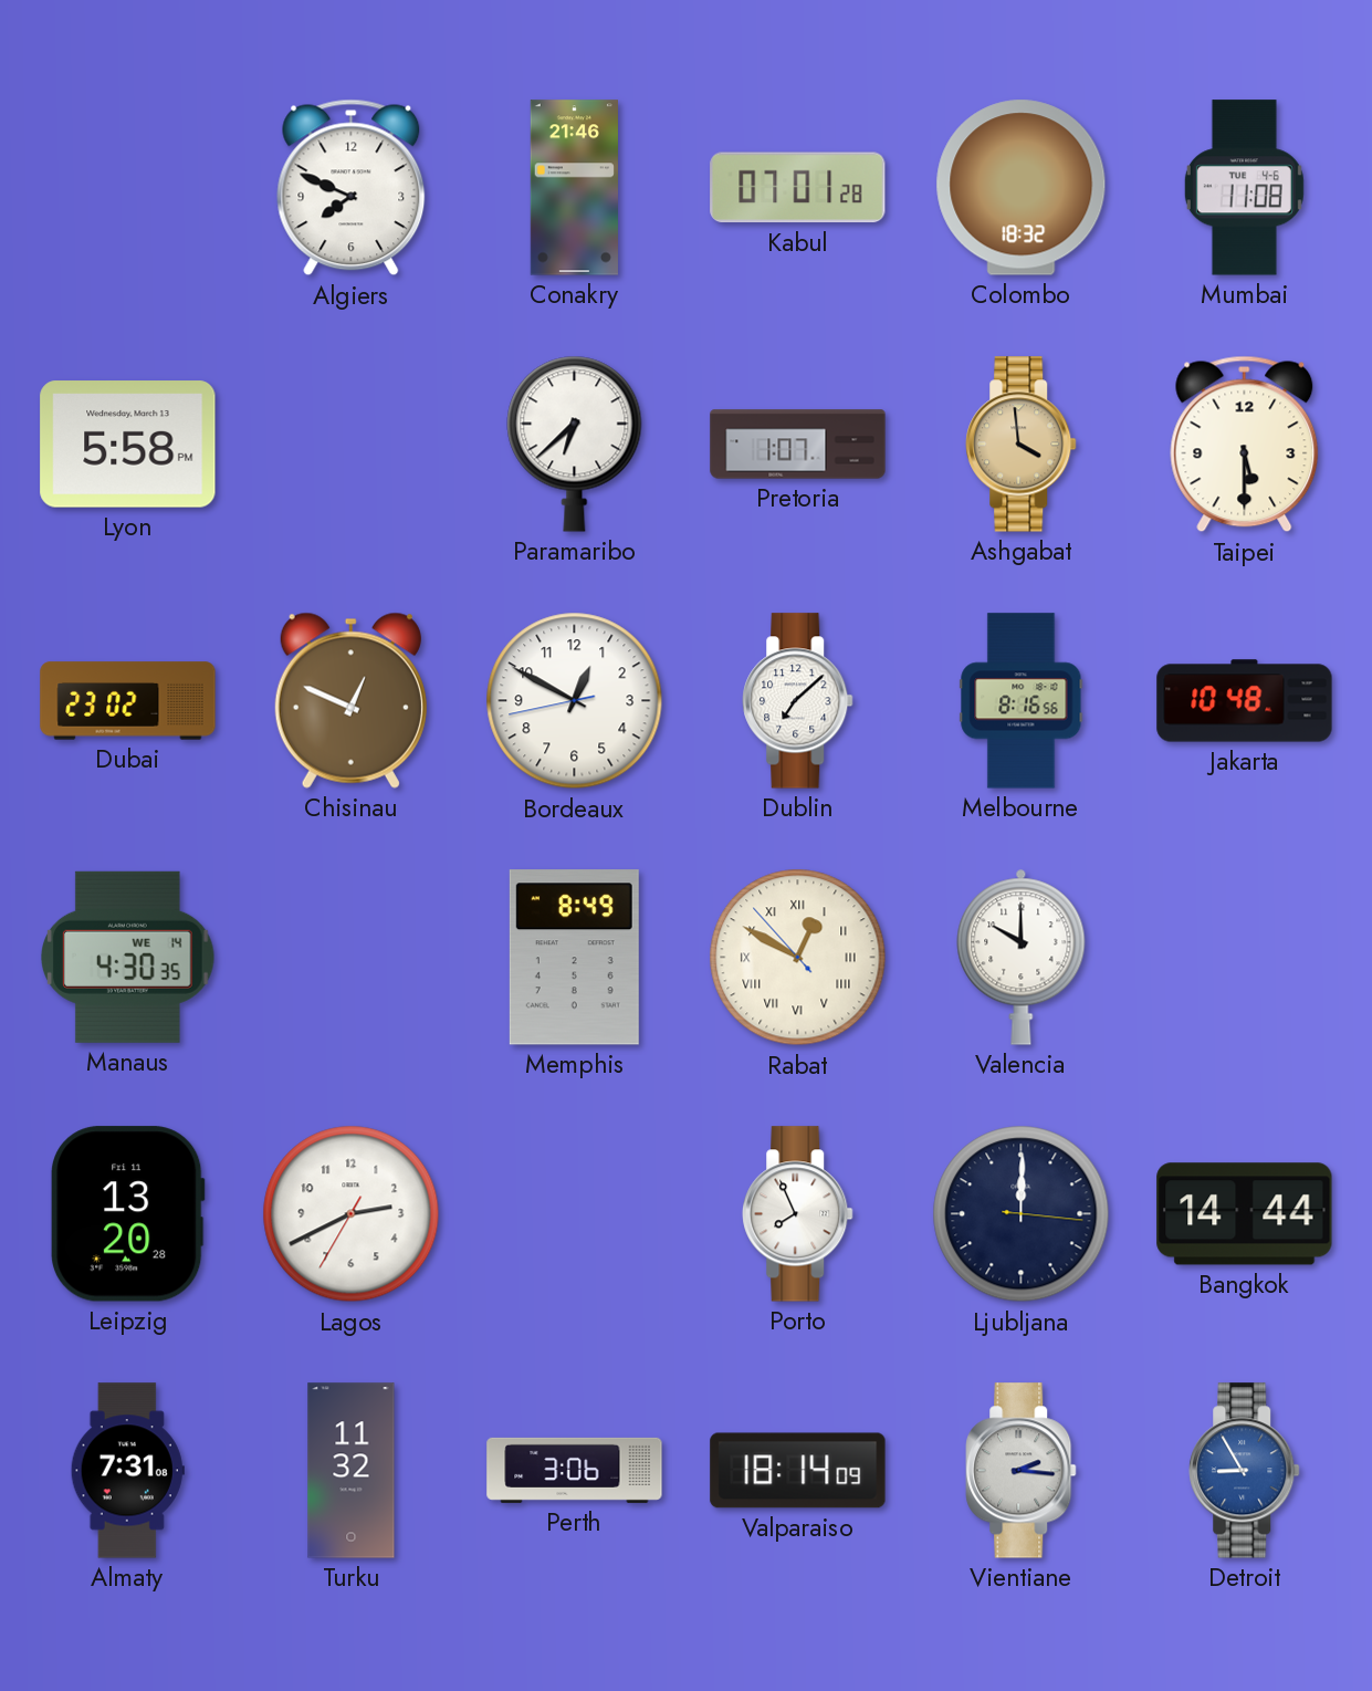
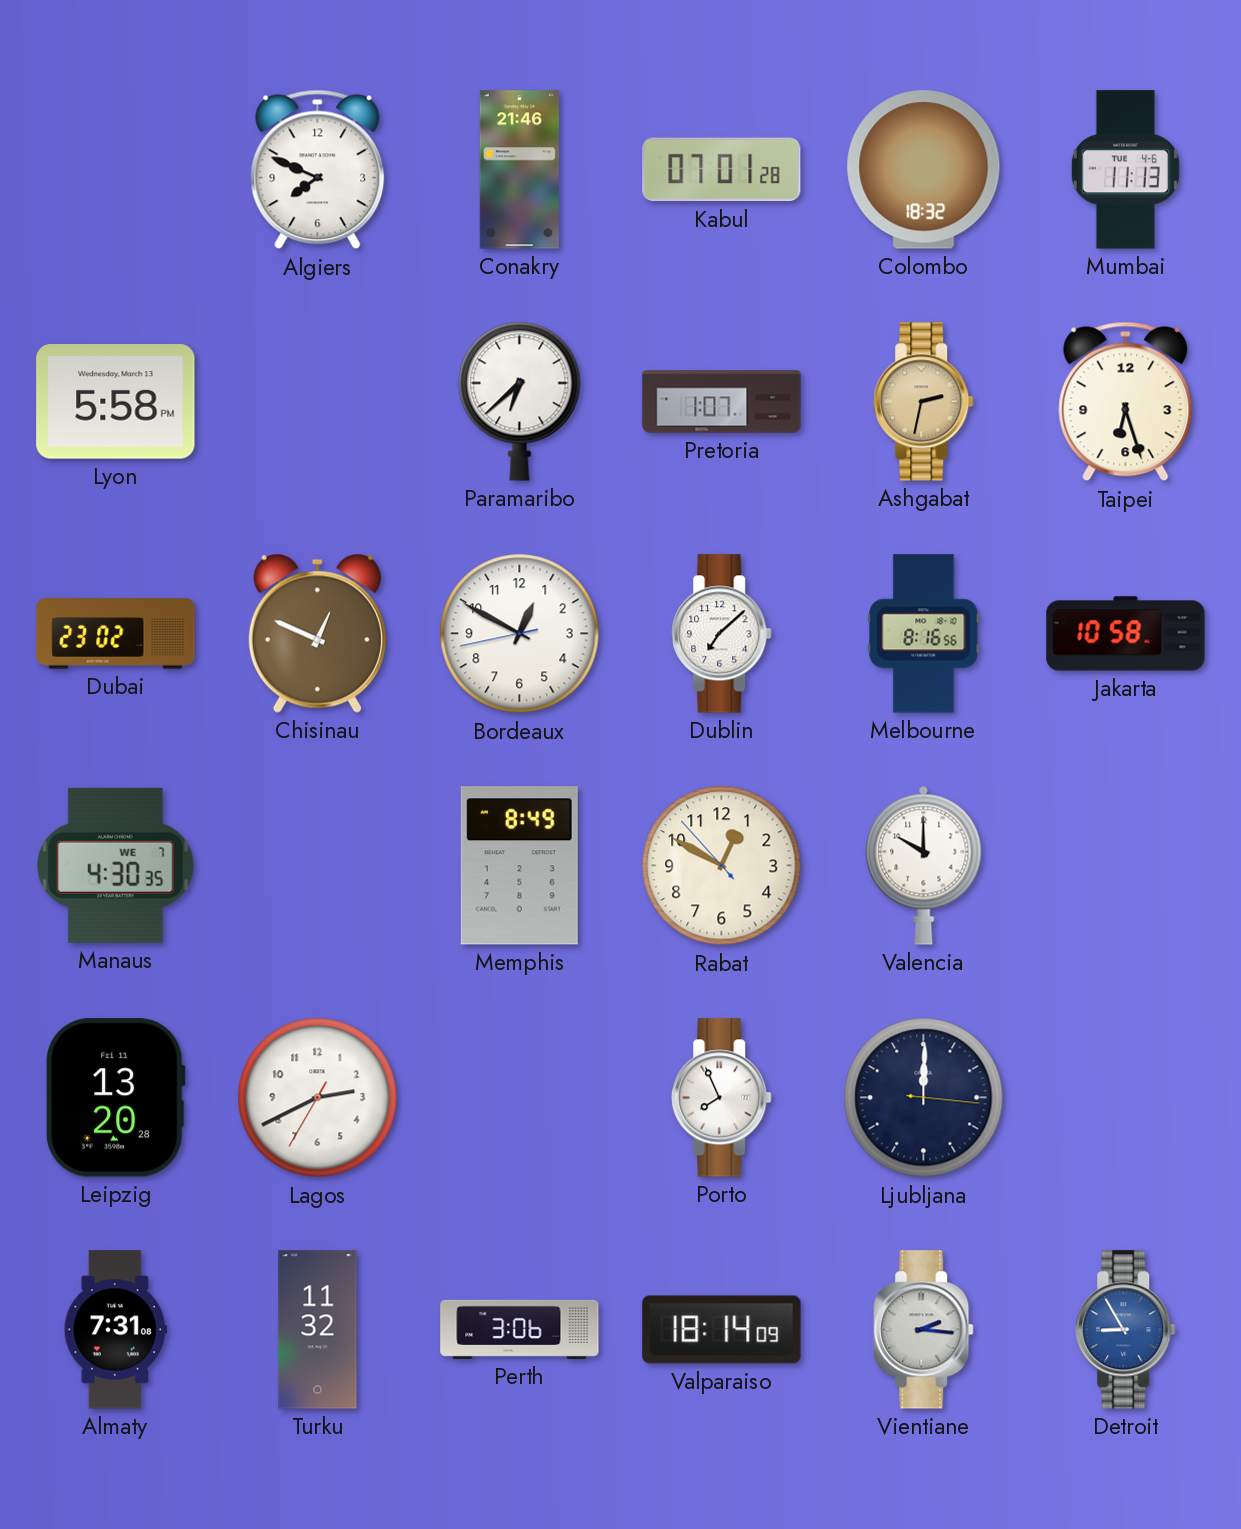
Mumbai: 11:08 -> 11:13
Ashgabat: 3:59 -> 2:32
Taipei: 5:30 -> 6:27
Jakarta: 10:48 -> 10:58
Manaus date: WE 14 -> WE 7
Rabat numerals: Roman -> Arabic
Bangkok: 14:44 -> none
